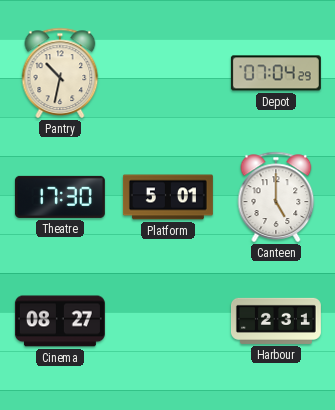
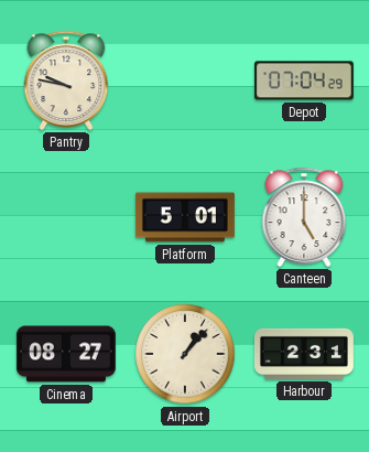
Pantry: 10:32 -> 9:47
Theatre: 17:30 -> none
Airport: none -> 1:07
